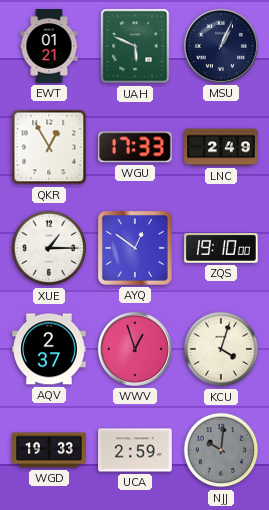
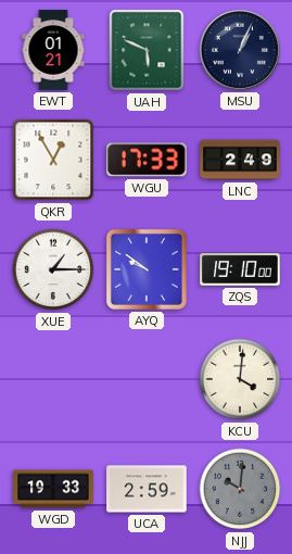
AYQ: 12:51 -> 9:51
AQV: 2:37 -> none
WWV: 12:57 -> none
KCU: 4:03 -> 4:01
